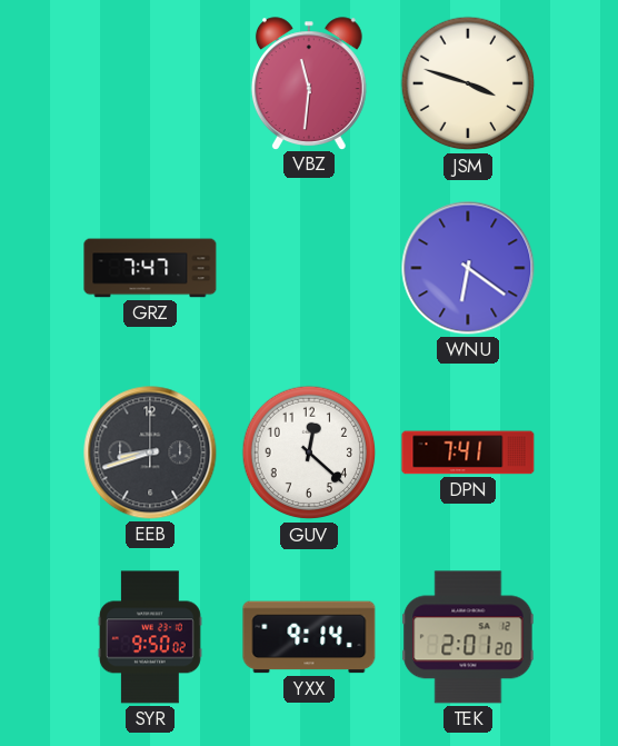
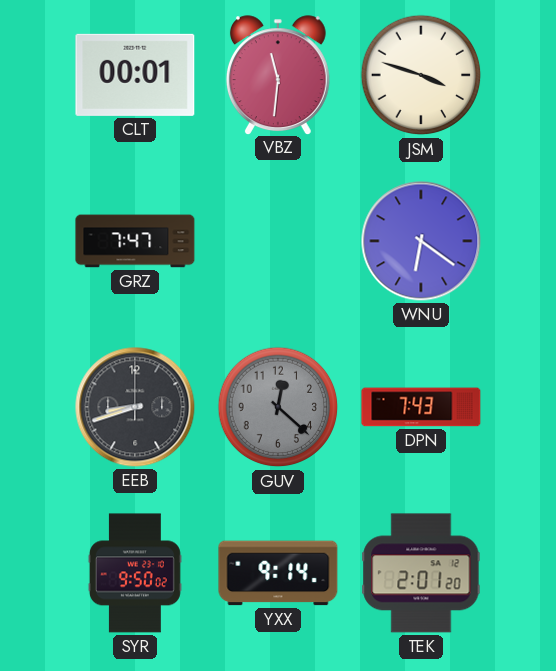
CLT: none -> 00:01
GUV dial: white -> grey
DPN: 7:41 -> 7:43
